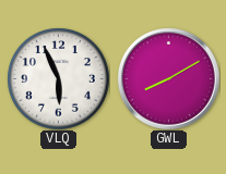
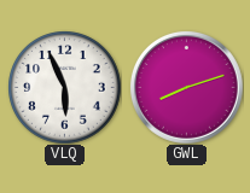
GWL: 8:10 -> 8:12
